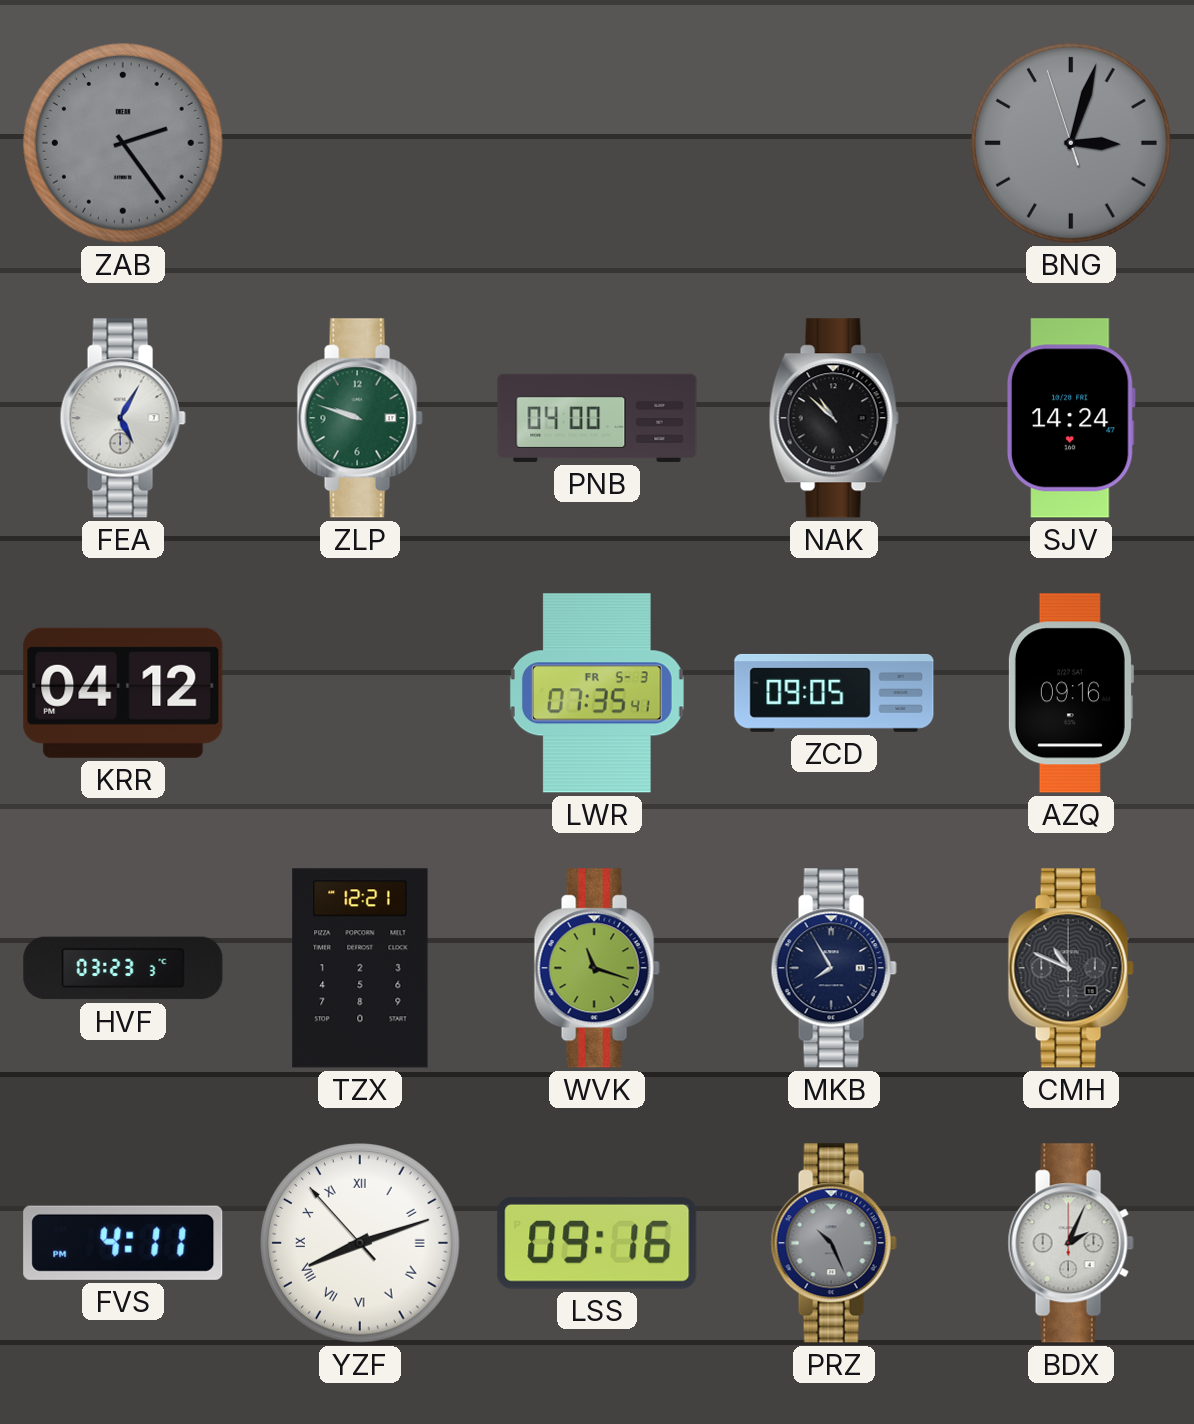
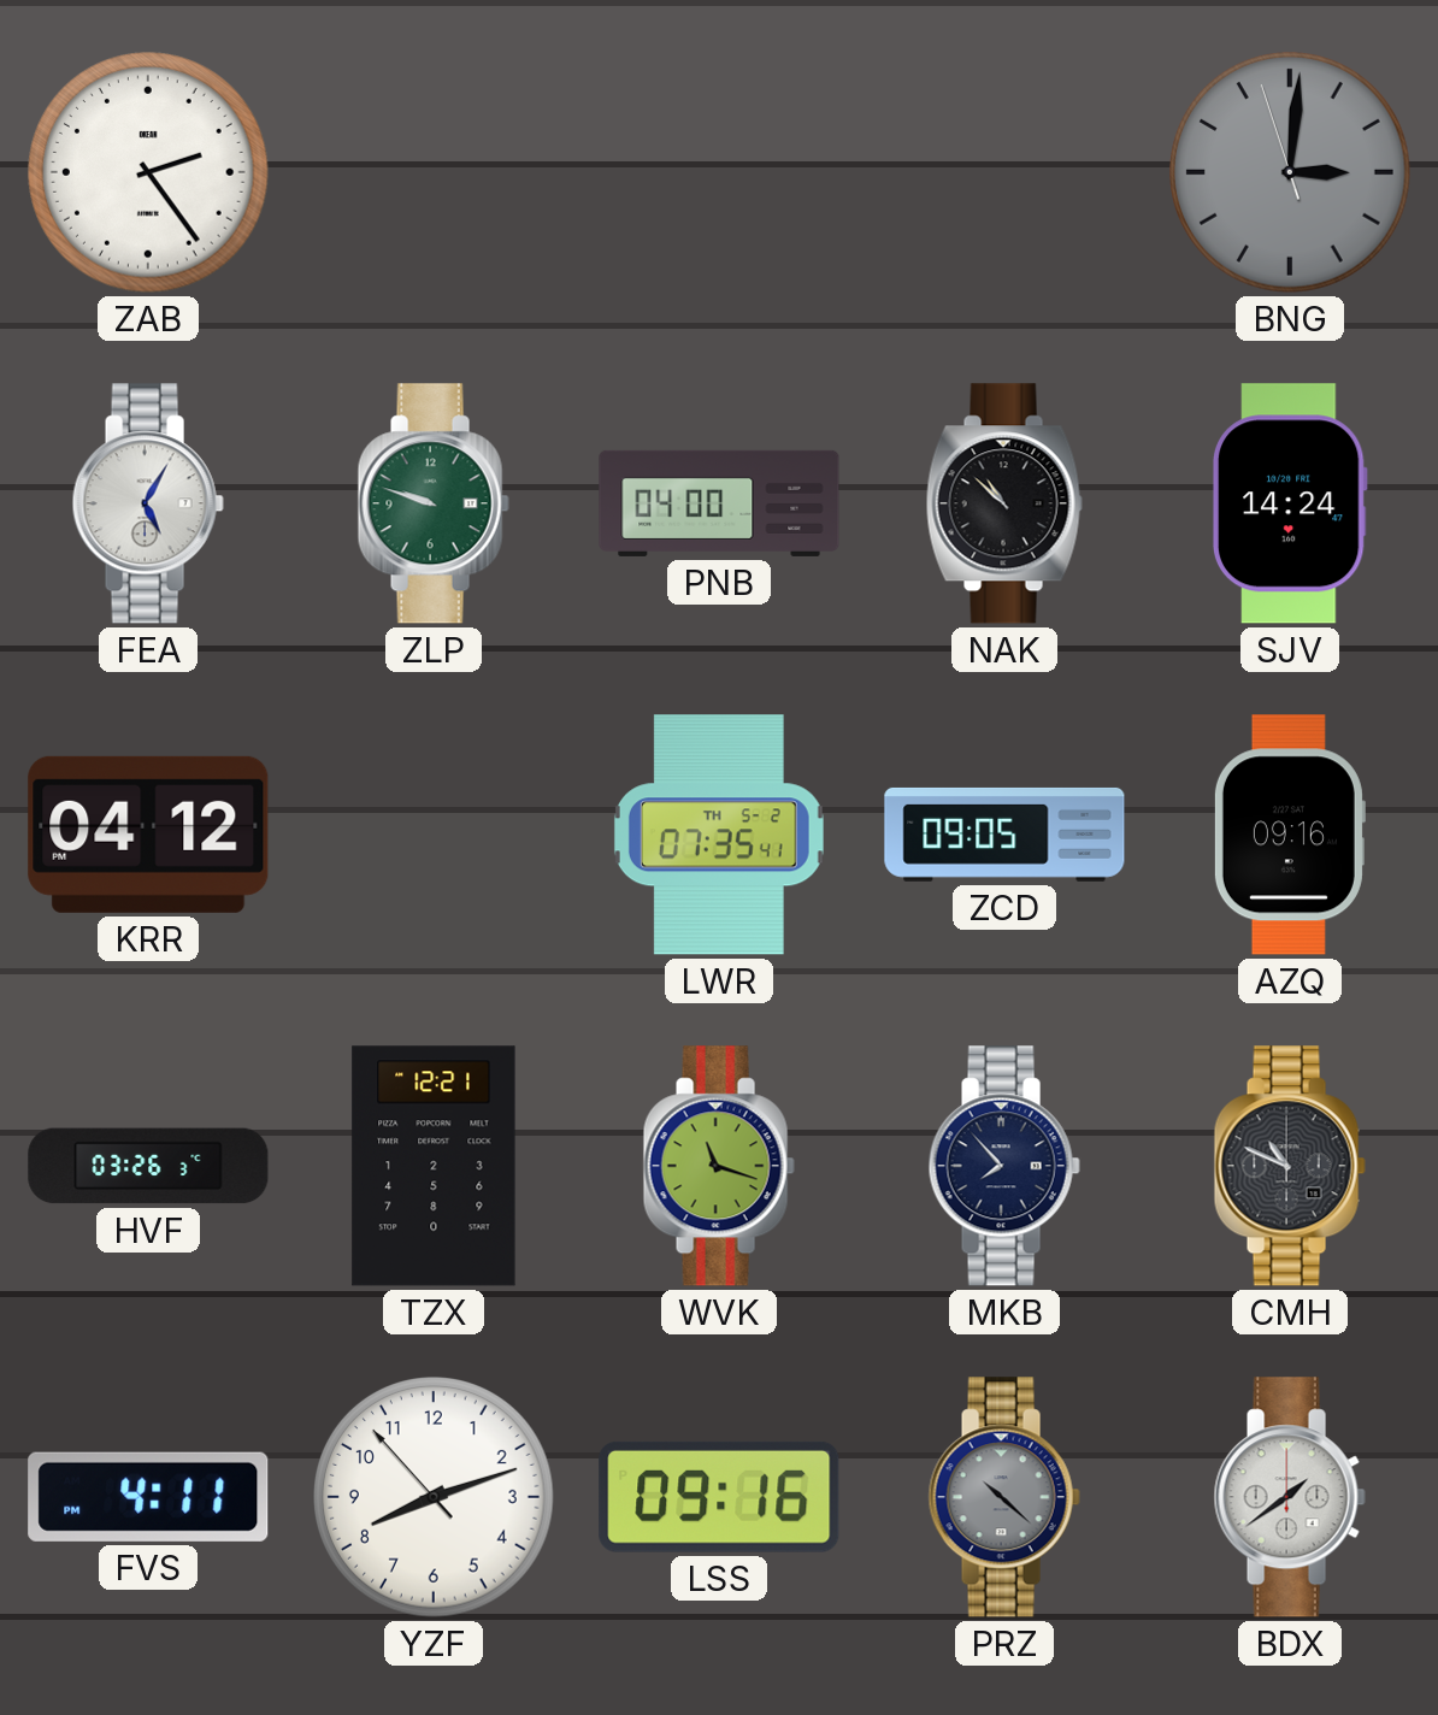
ZAB dial: grey -> white
BNG: 3:02 -> 3:00
LWR date: FR 5-3 -> TH 5-2
HVF: 03:23 -> 03:26
MKB: 7:55 -> 7:53
YZF numerals: Roman -> Arabic
PRZ: 10:26 -> 10:22
BDX: 2:04 -> 1:39
